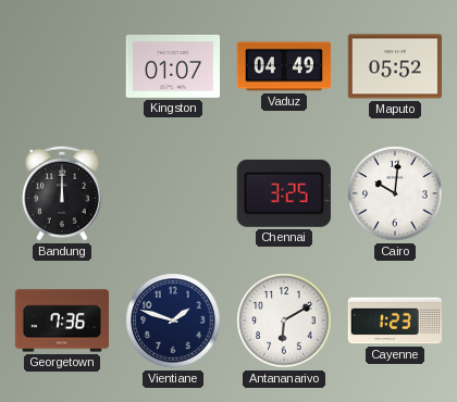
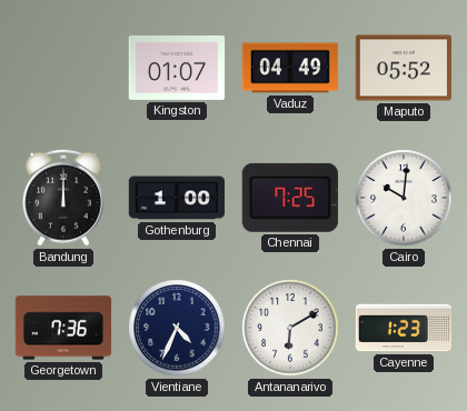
Gothenburg: none -> 1:00
Chennai: 3:25 -> 7:25
Vientiane: 1:48 -> 4:34
